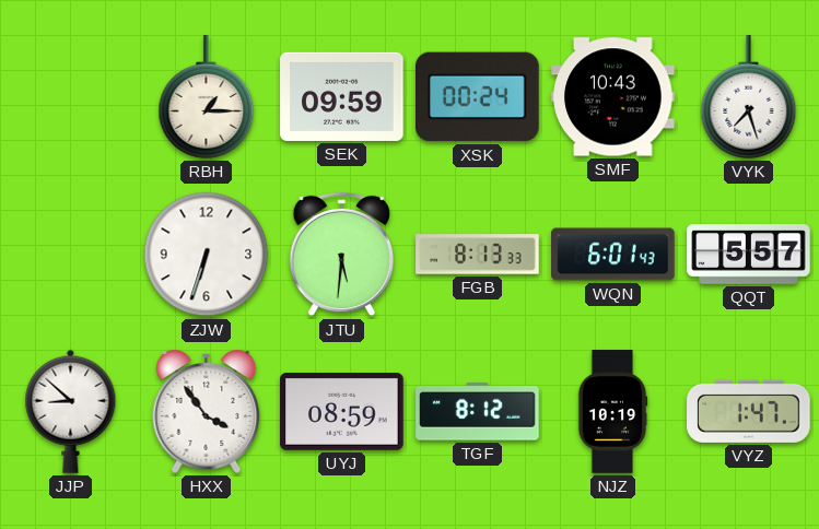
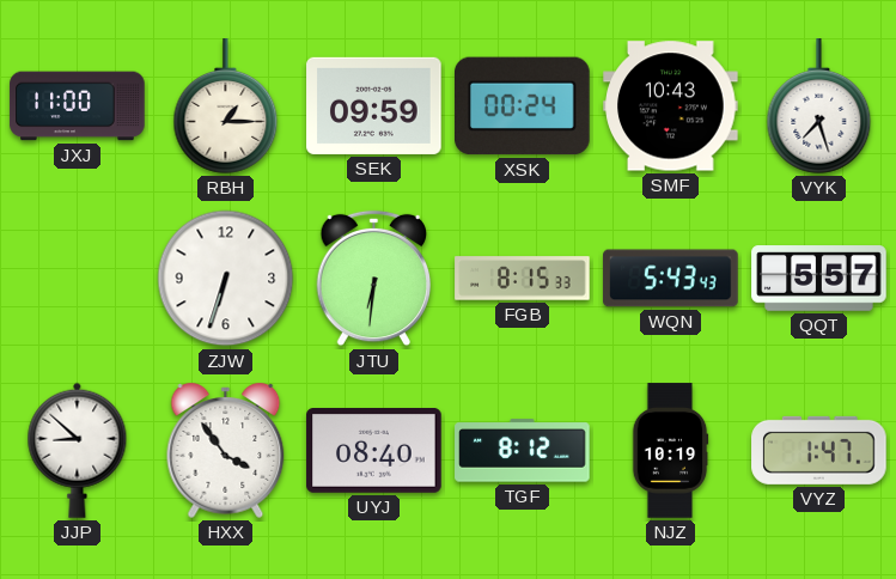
JXJ: none -> 11:00
JTU: 5:31 -> 6:31
FGB: 8:13 -> 8:15
WQN: 6:01 -> 5:43
UYJ: 08:59 -> 08:40
